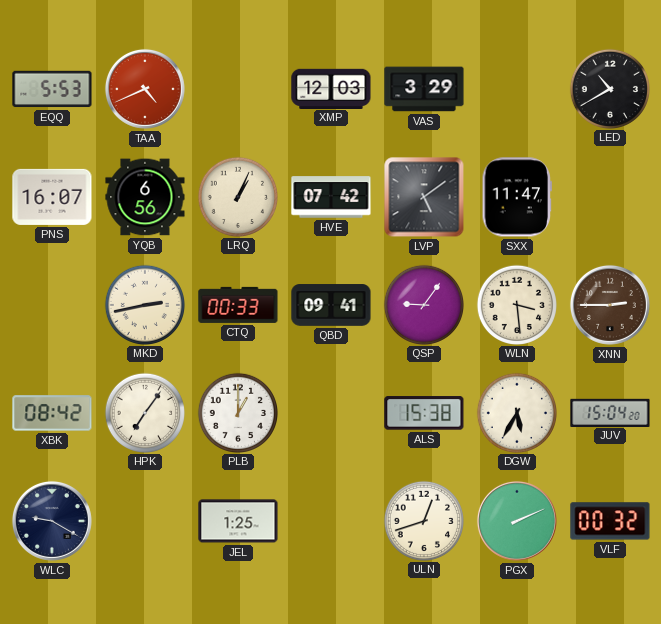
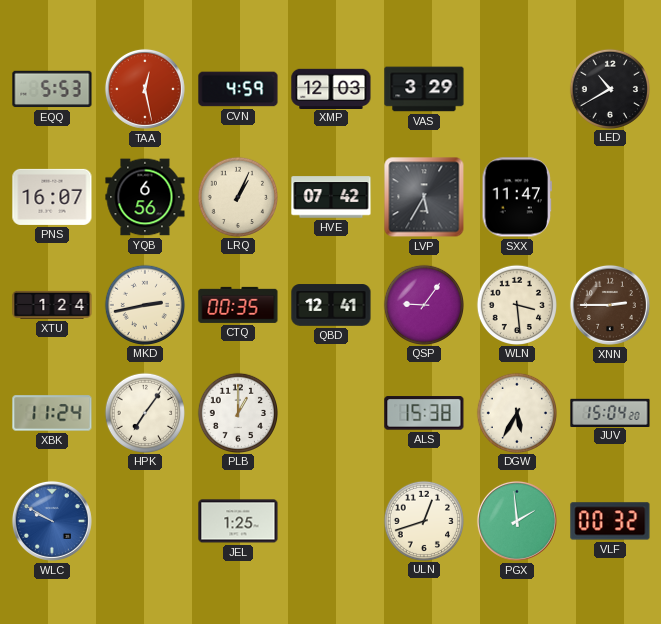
TAA: 4:41 -> 12:28
CVN: none -> 4:59
LVP: 5:09 -> 5:35
XTU: none -> 1:24
CTQ: 00:33 -> 00:35
QBD: 09:41 -> 12:41
XBK: 08:42 -> 11:24
WLC: 9:20 -> 9:50
WLC dial: navy -> blue
PGX: 2:11 -> 1:59
